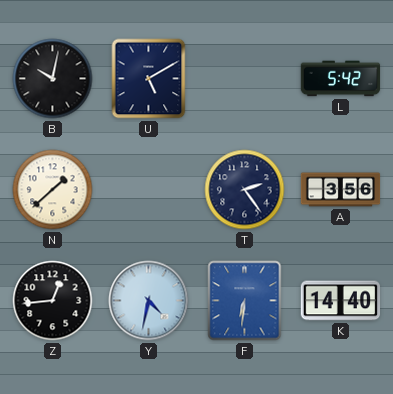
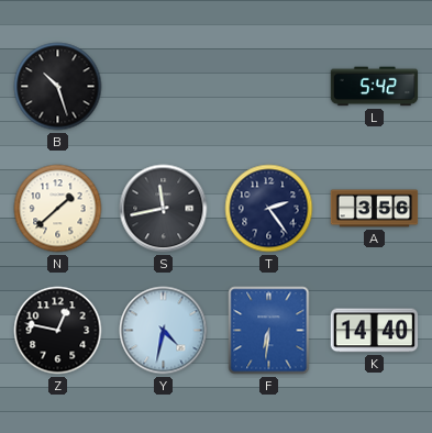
B: 10:02 -> 10:27
U: 5:10 -> none
S: none -> 11:43
Z: 12:44 -> 12:47
